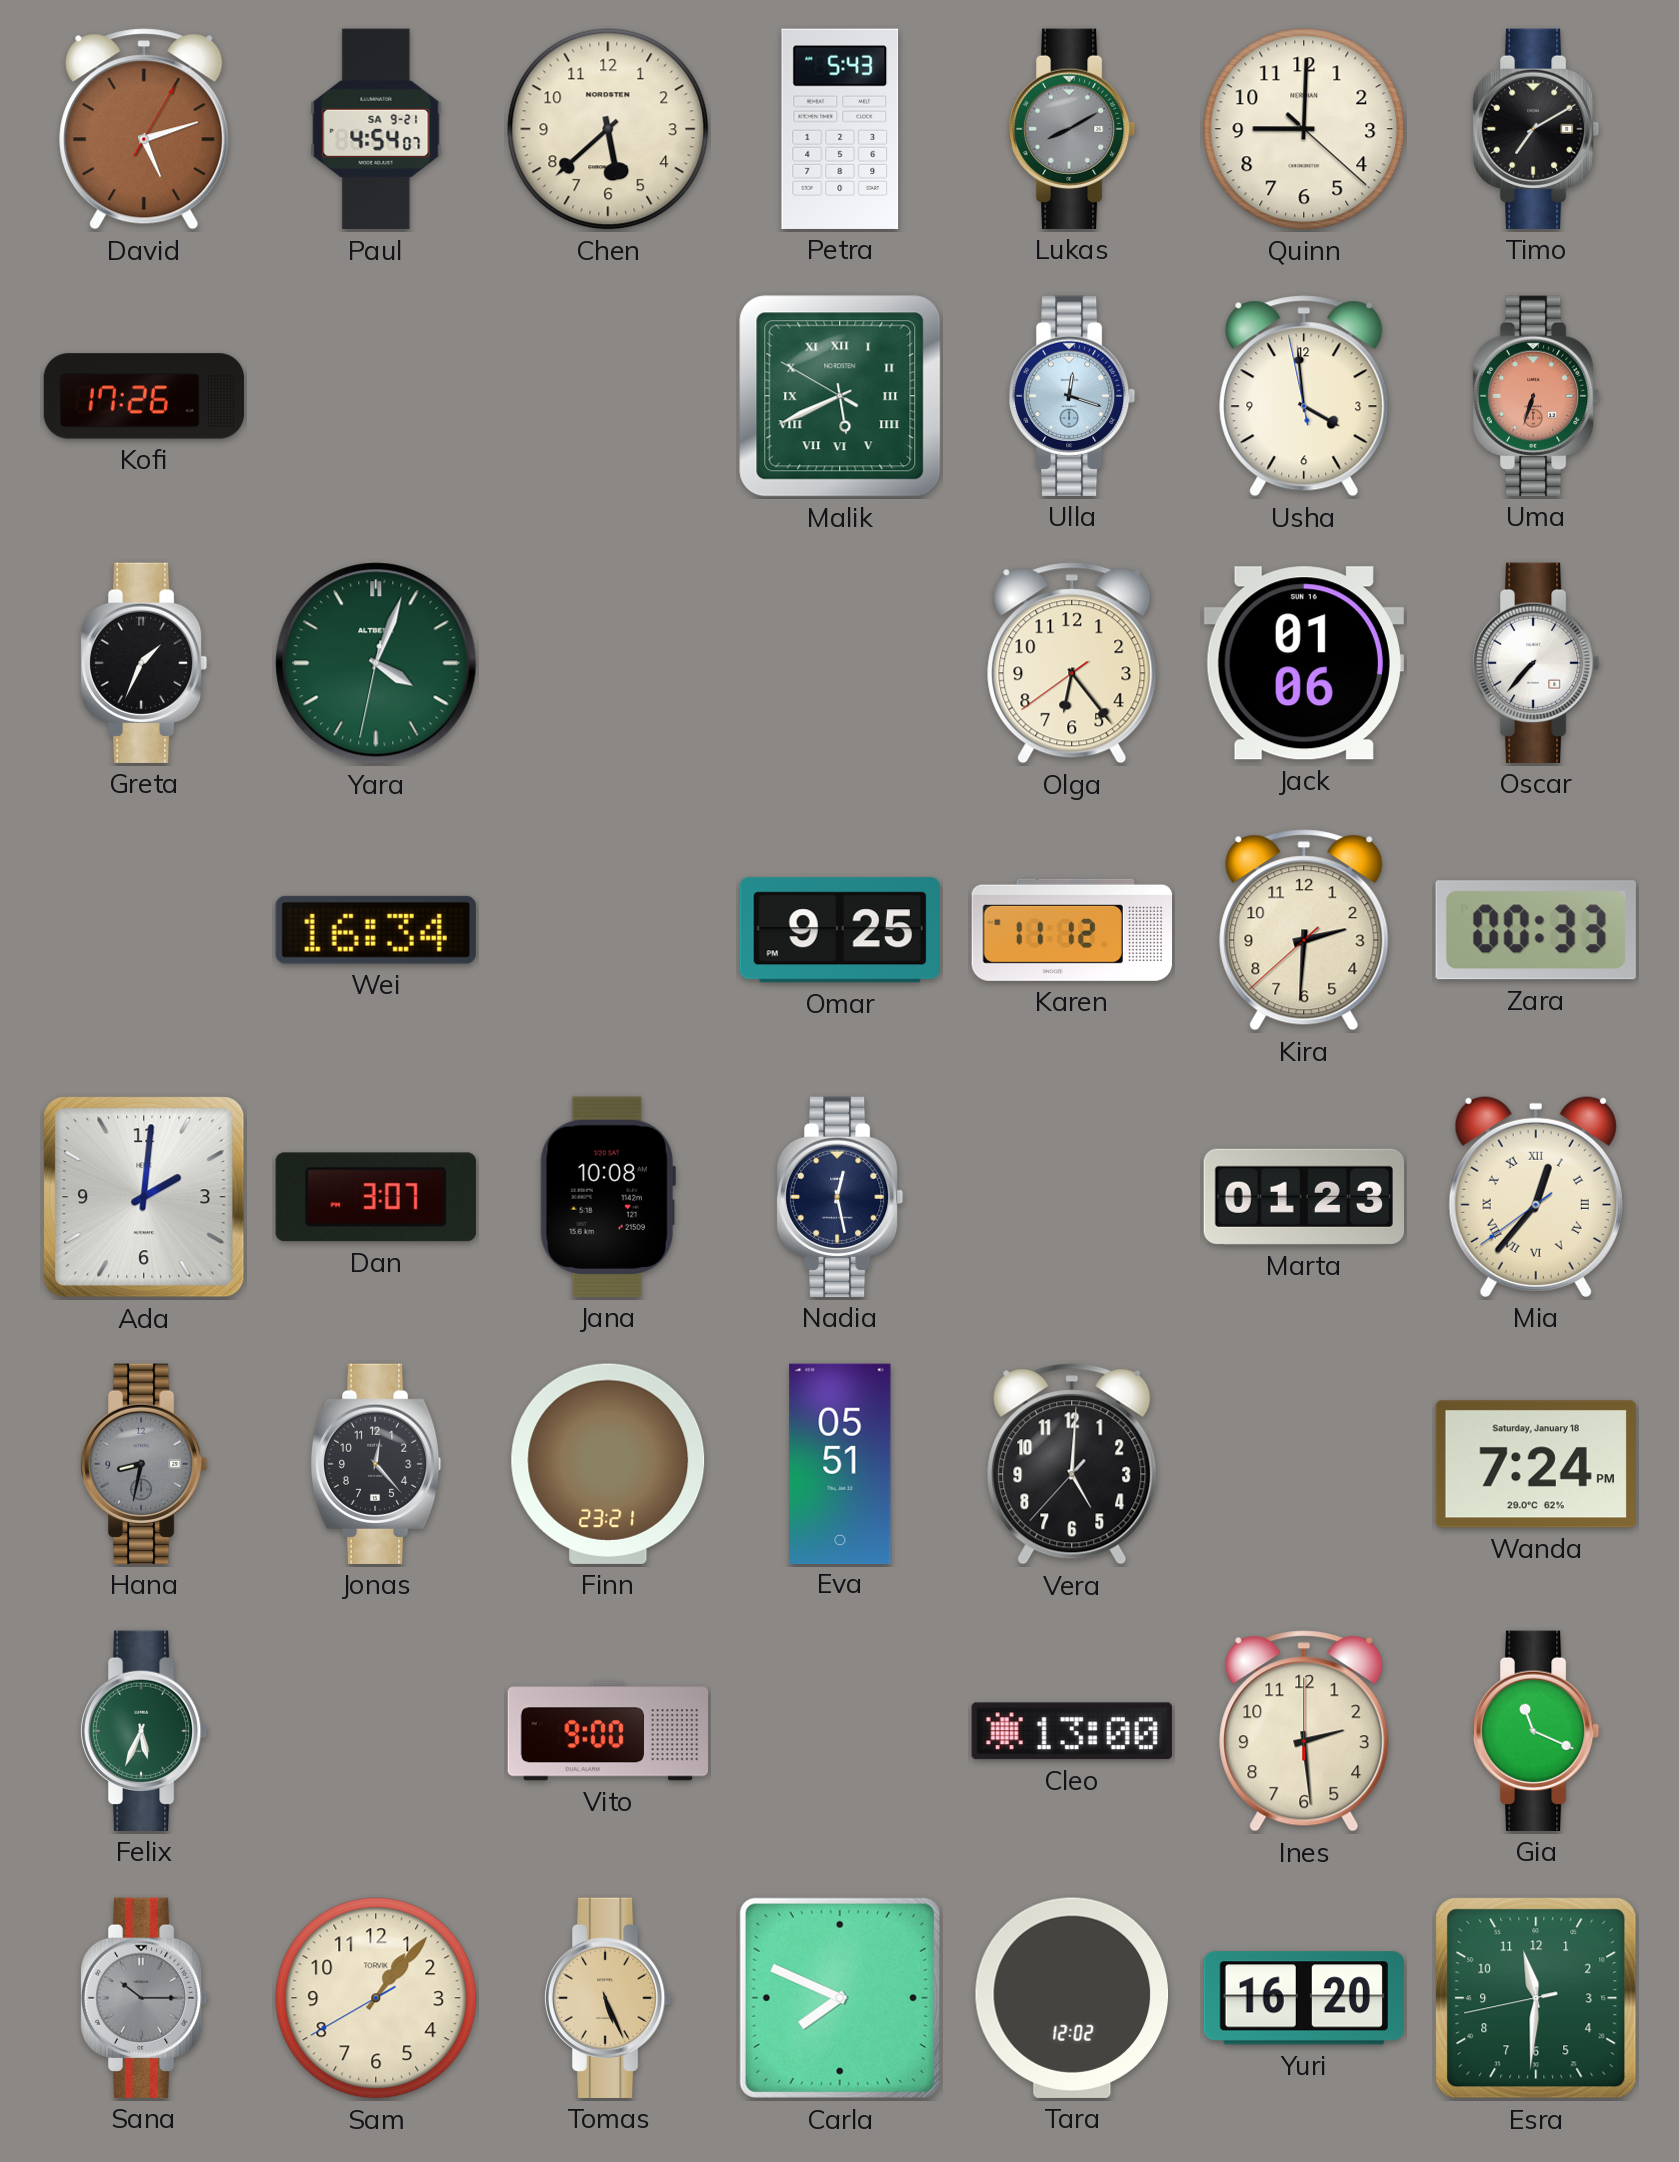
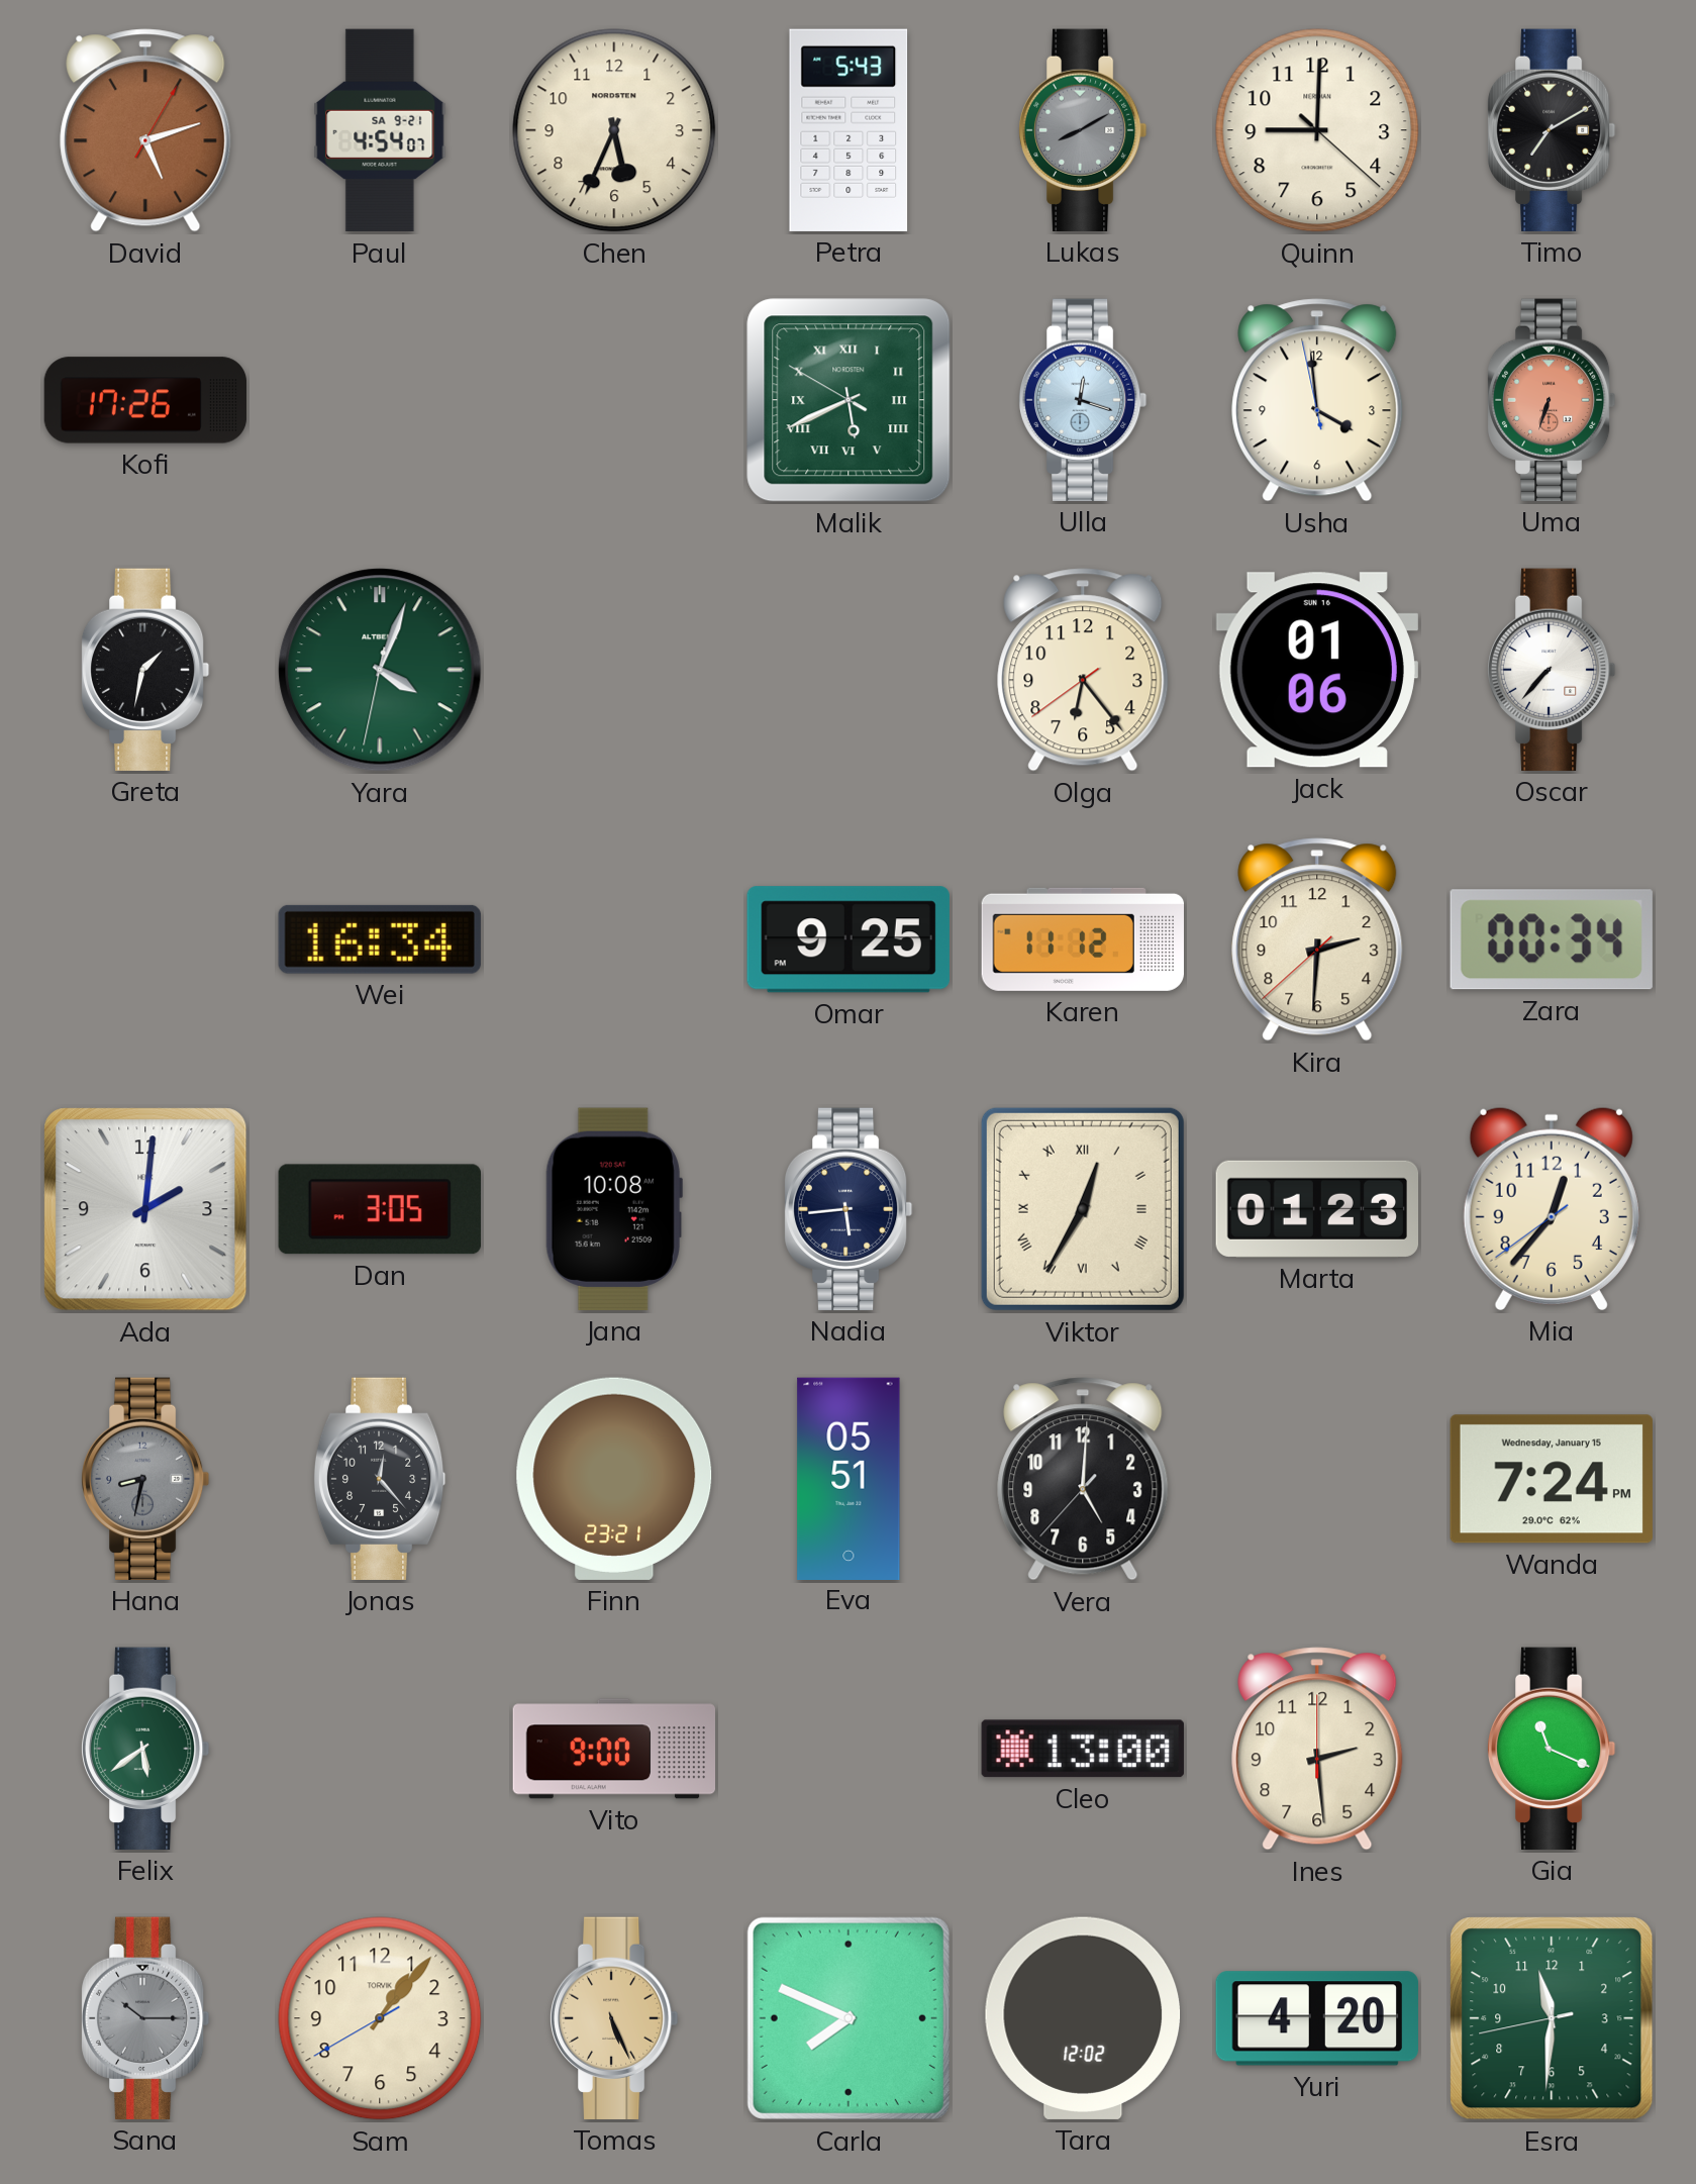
Chen: 5:38 -> 5:34
Greta: 1:34 -> 1:32
Zara: 00:33 -> 00:34
Dan: 3:07 -> 3:05
Nadia: 12:28 -> 5:44
Viktor: none -> 12:35
Mia numerals: Roman -> Arabic
Wanda date: Saturday, January 18 -> Wednesday, January 15
Felix: 5:34 -> 5:39
Yuri: 16:20 -> 4:20
